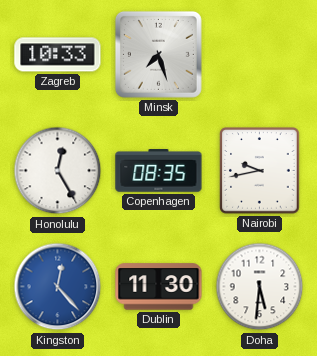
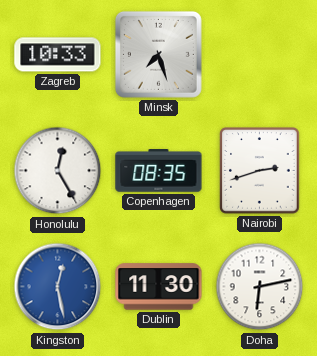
Nairobi: 9:43 -> 2:42
Kingston: 12:23 -> 12:28
Doha: 5:31 -> 6:13
